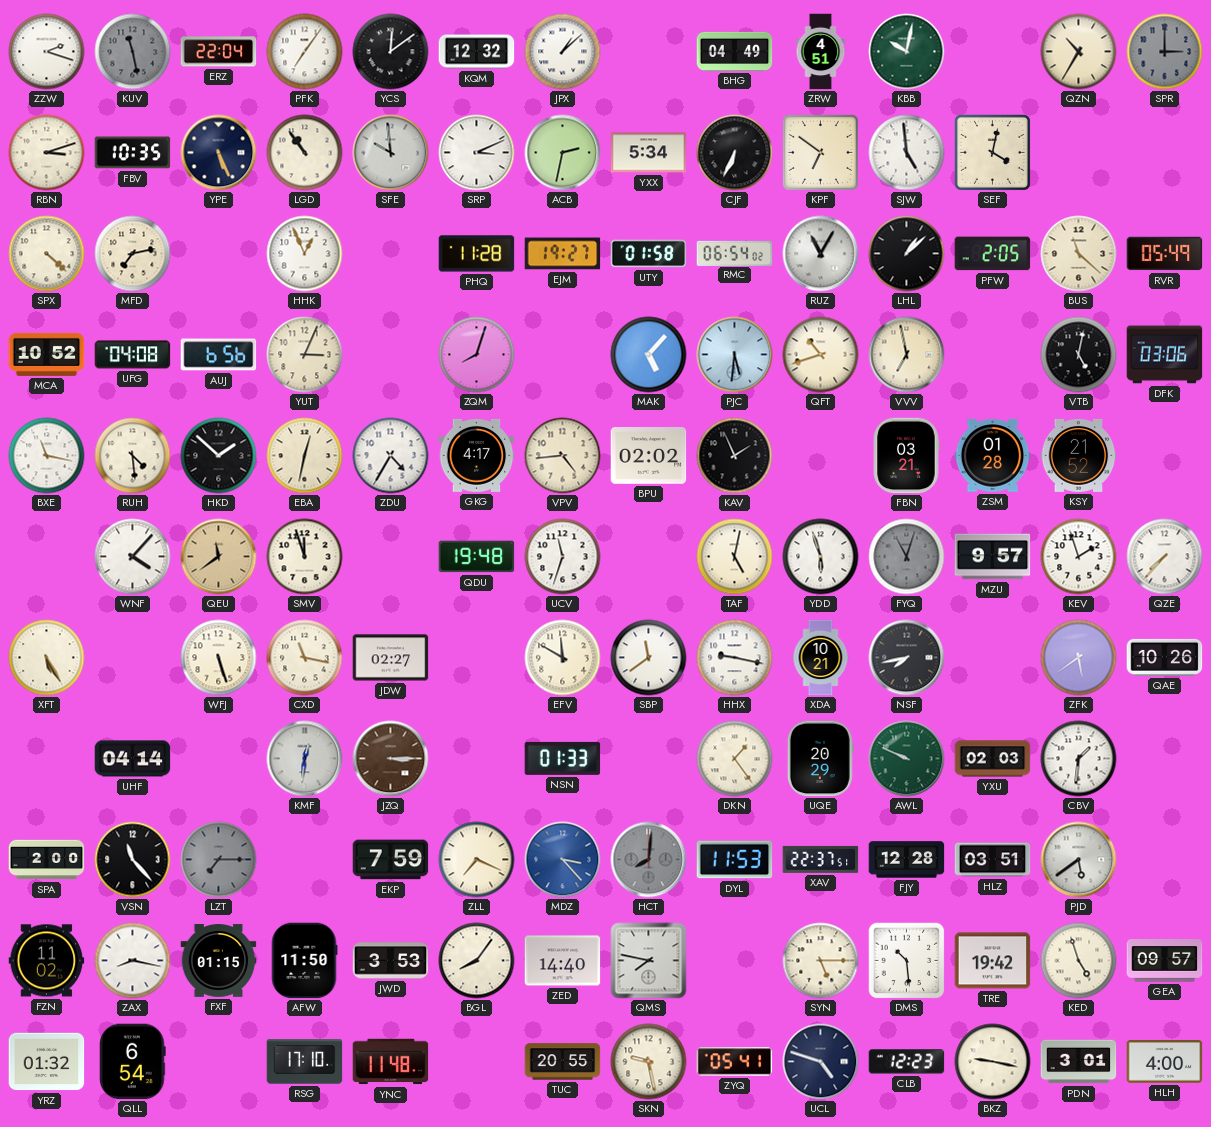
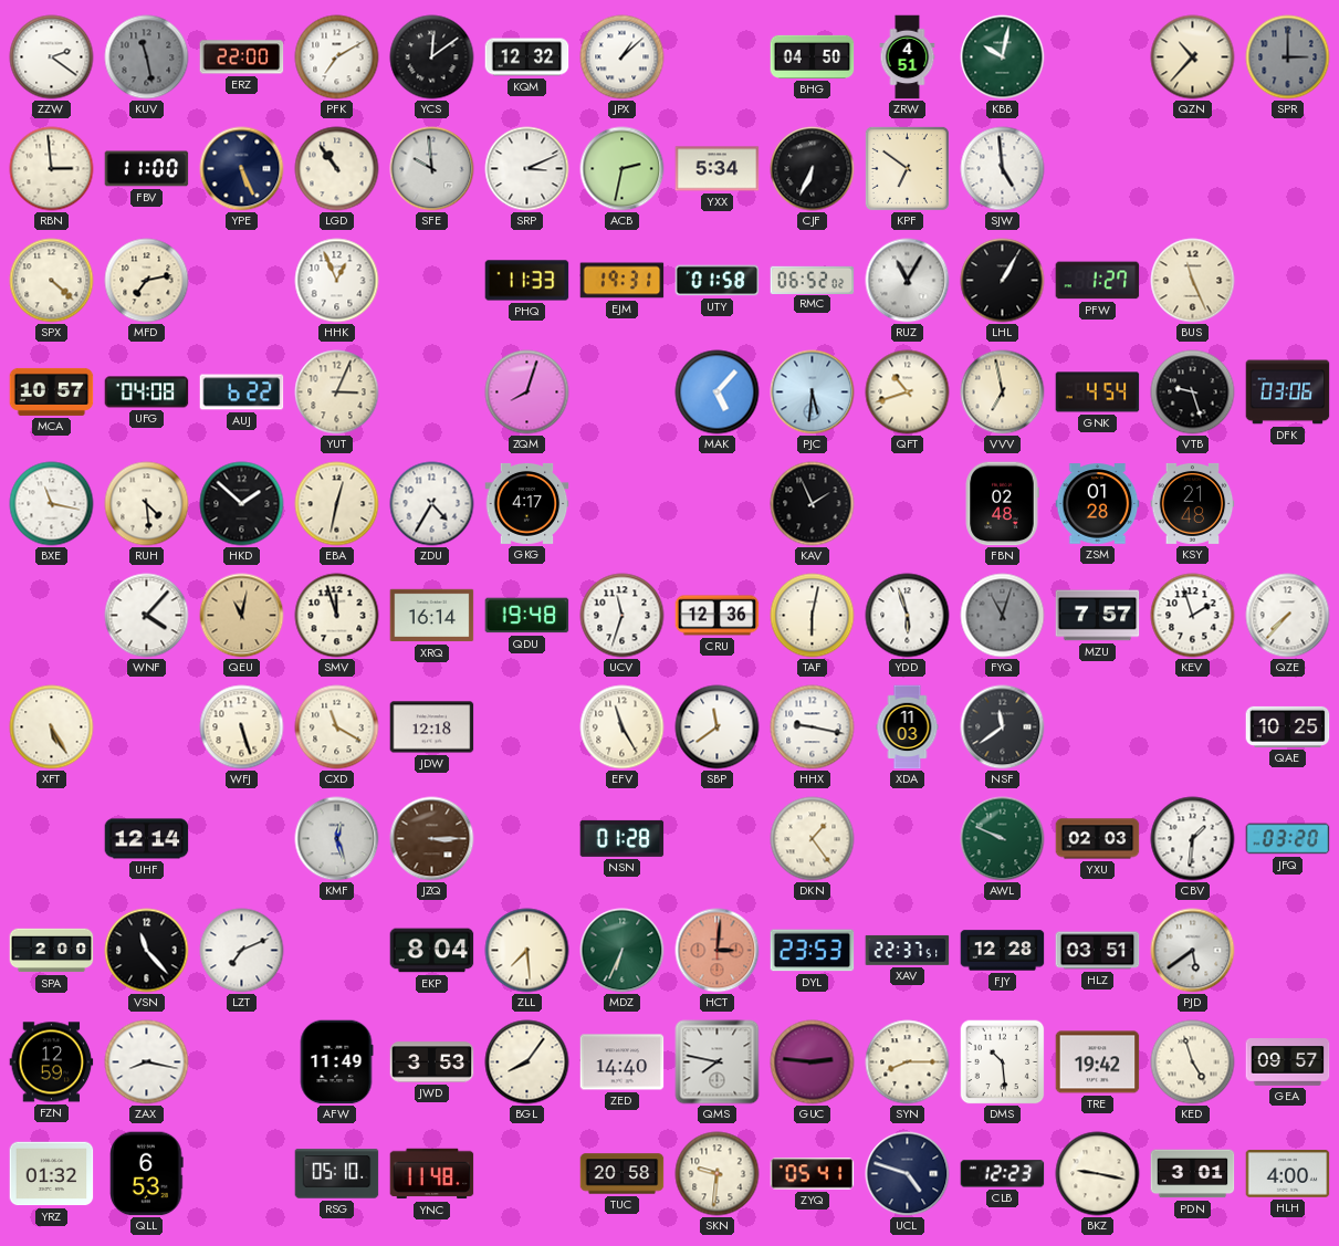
ZZW: 2:18 -> 2:21
ERZ: 22:04 -> 22:00
PFK: 7:06 -> 7:10
BHG: 04:49 -> 04:50
QZN: 10:35 -> 10:37
RBN: 3:12 -> 2:59
FBV: 10:35 -> 11:00
SEF: 4:02 -> none
PHQ: 11:28 -> 11:33
EJM: 19:27 -> 19:31
RMC: 06:54 -> 06:52
LHL: 1:08 -> 1:05
PFW: 2:05 -> 1:27
BUS: 11:22 -> 11:26
RVR: 05:49 -> none
MCA: 10:52 -> 10:57
AUJ: 6:56 -> 6:22
GNK: none -> 4:54
VTB: 5:02 -> 9:27
VPV: 4:44 -> none
BPU: 02:02 -> none
FBN: 03:21 -> 02:48
KSY: 21:52 -> 21:48
QEU: 11:39 -> 11:02
XRQ: none -> 16:14
CRU: none -> 12:36
TAF: 5:02 -> 6:02
MZU: 9:57 -> 7:57
CXD: 11:17 -> 11:20
JDW: 02:27 -> 12:18
EFV: 11:50 -> 11:25
XDA: 10:21 -> 11:03
NSF: 7:43 -> 11:39
ZFK: 5:39 -> none
QAE: 10:26 -> 10:25
UHF: 04:14 -> 12:14
KMF: 12:31 -> 12:27
NSN: 01:33 -> 01:28
UQE: 20:29 -> none
JFQ: none -> 03:20
LZT: 7:15 -> 7:11
LZT dial: grey -> white
EKP: 7:59 -> 8:04
ZLL: 7:19 -> 7:29
MDZ: 3:23 -> 6:34
MDZ dial: blue -> green
HCT: 8:01 -> 3:01
HCT dial: grey -> salmon
DYL: 11:53 -> 23:53
FZN: 11:02 -> 12:59
FXF: 01:15 -> none
AFW: 11:50 -> 11:49
GUC: none -> 2:46
SYN: 5:15 -> 8:15
QLL: 6:54 -> 6:53
RSG: 17:10 -> 05:10
TUC: 20:55 -> 20:58
SKN: 9:28 -> 9:31
